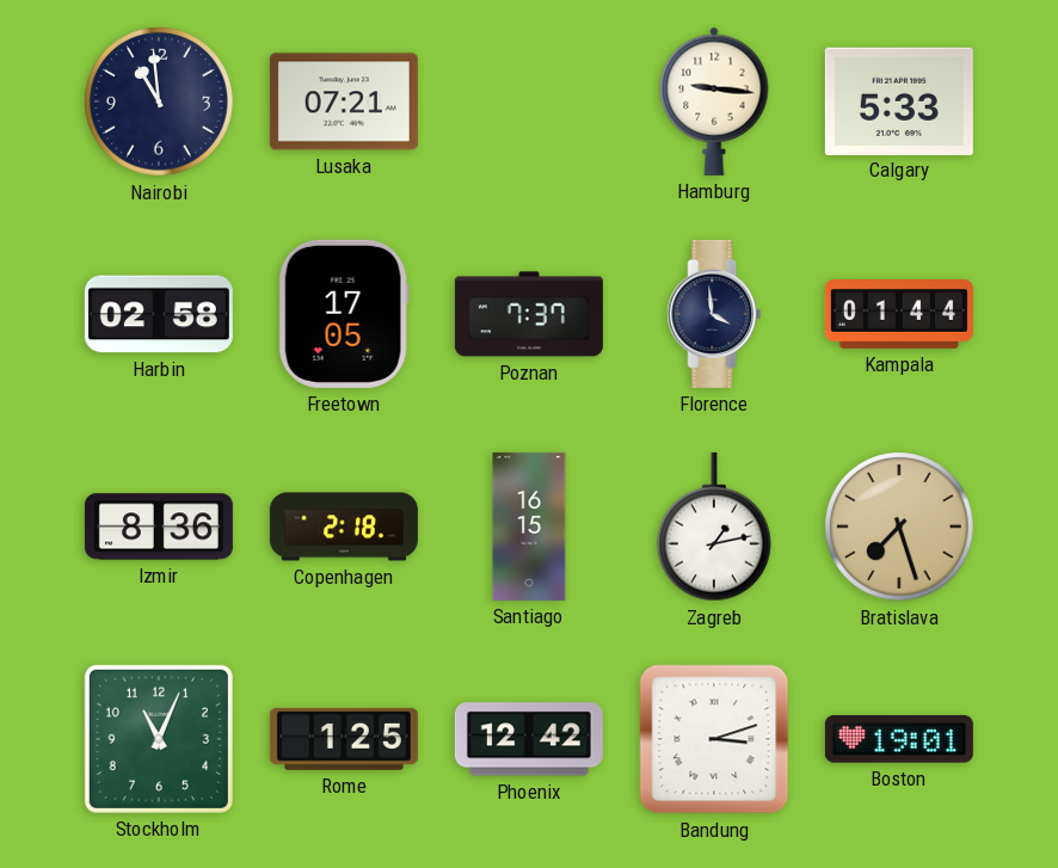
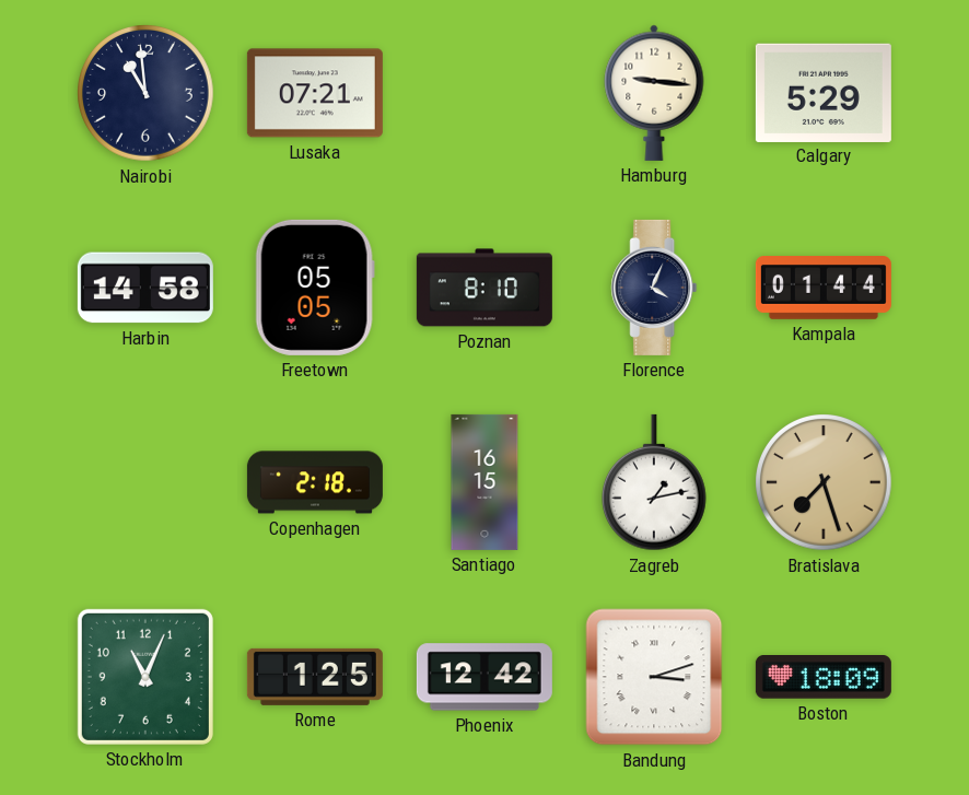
Calgary: 5:33 -> 5:29
Harbin: 02:58 -> 14:58
Freetown: 17:05 -> 05:05
Poznan: 7:37 -> 8:10
Florence: 3:59 -> 4:04
Izmir: 8:36 -> none
Boston: 19:01 -> 18:09
